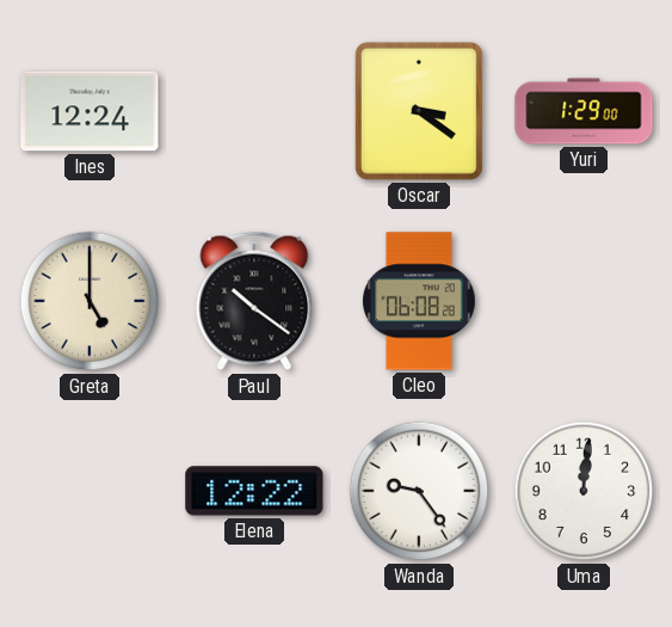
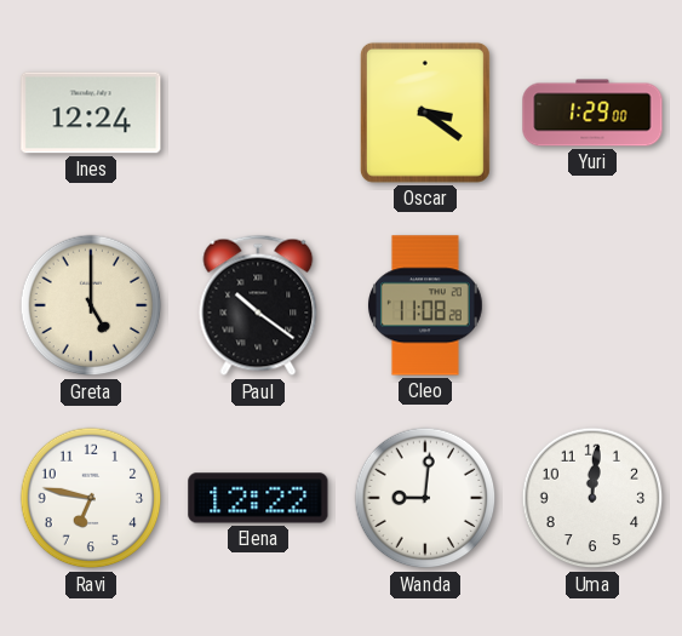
Cleo: 06:08 -> 11:08
Ravi: none -> 6:47
Wanda: 9:24 -> 9:01
